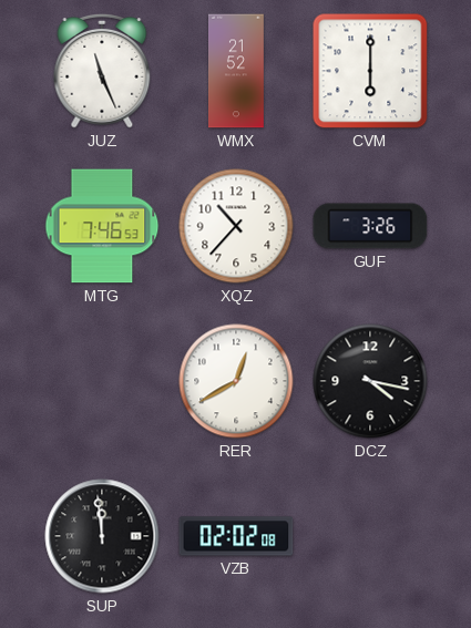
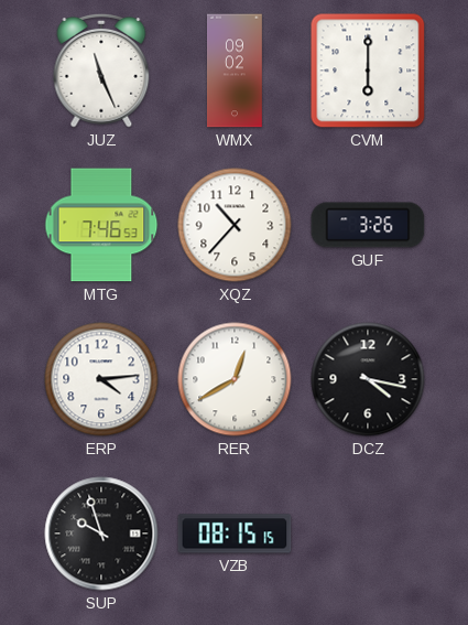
WMX: 21:52 -> 09:02
ERP: none -> 4:14
SUP: 11:59 -> 9:57
VZB: 02:02 -> 08:15
